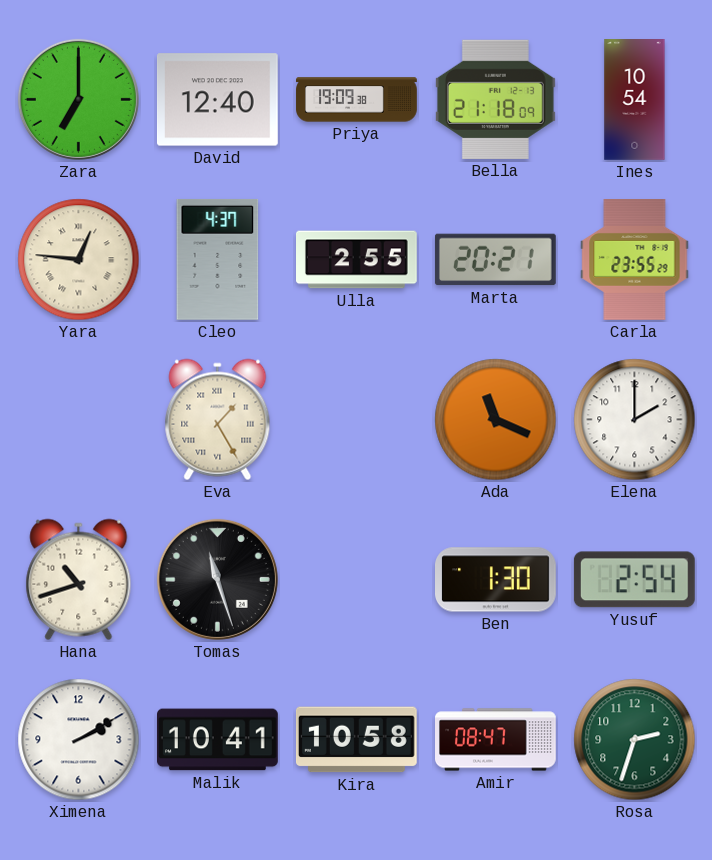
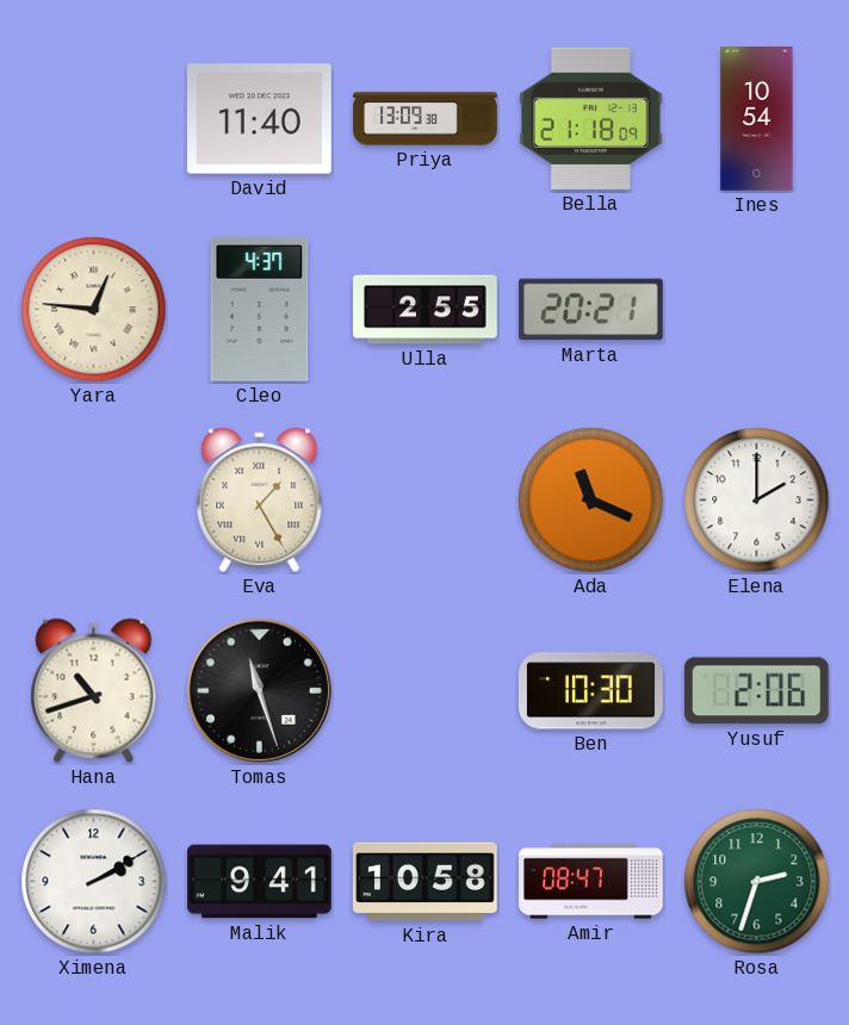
Zara: 7:00 -> none
David: 12:40 -> 11:40
Priya: 19:09 -> 13:09
Carla: 23:55 -> none
Ben: 1:30 -> 10:30
Yusuf: 2:54 -> 2:06
Malik: 10:41 -> 9:41
